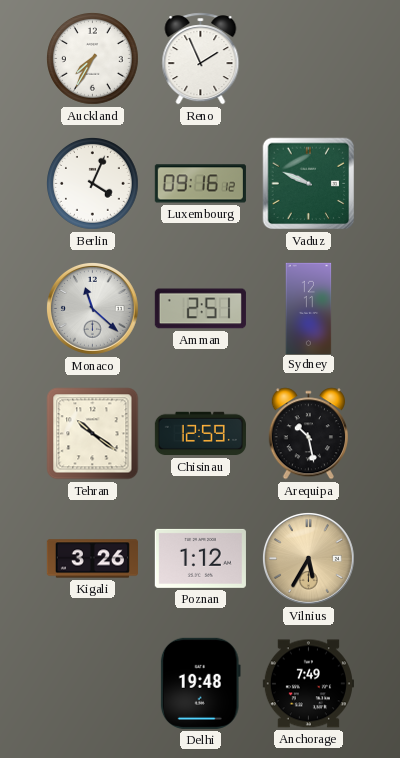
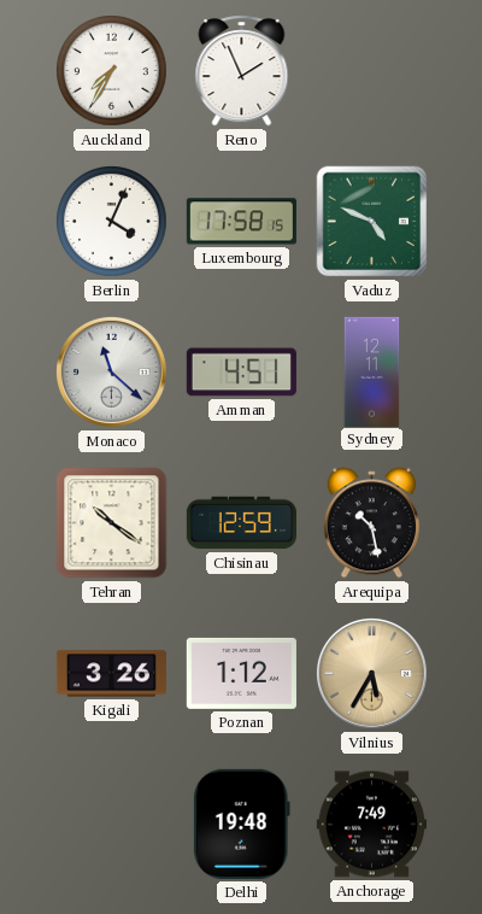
Luxembourg: 09:16 -> 17:58
Vaduz: 9:49 -> 4:49
Amman: 2:51 -> 4:51
